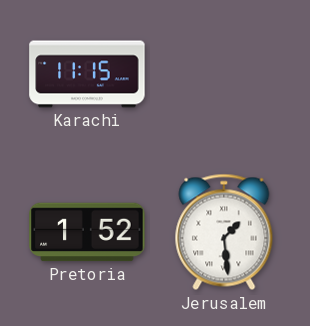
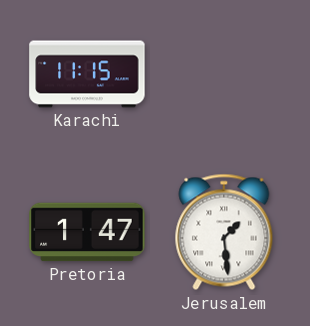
Pretoria: 1:52 -> 1:47
